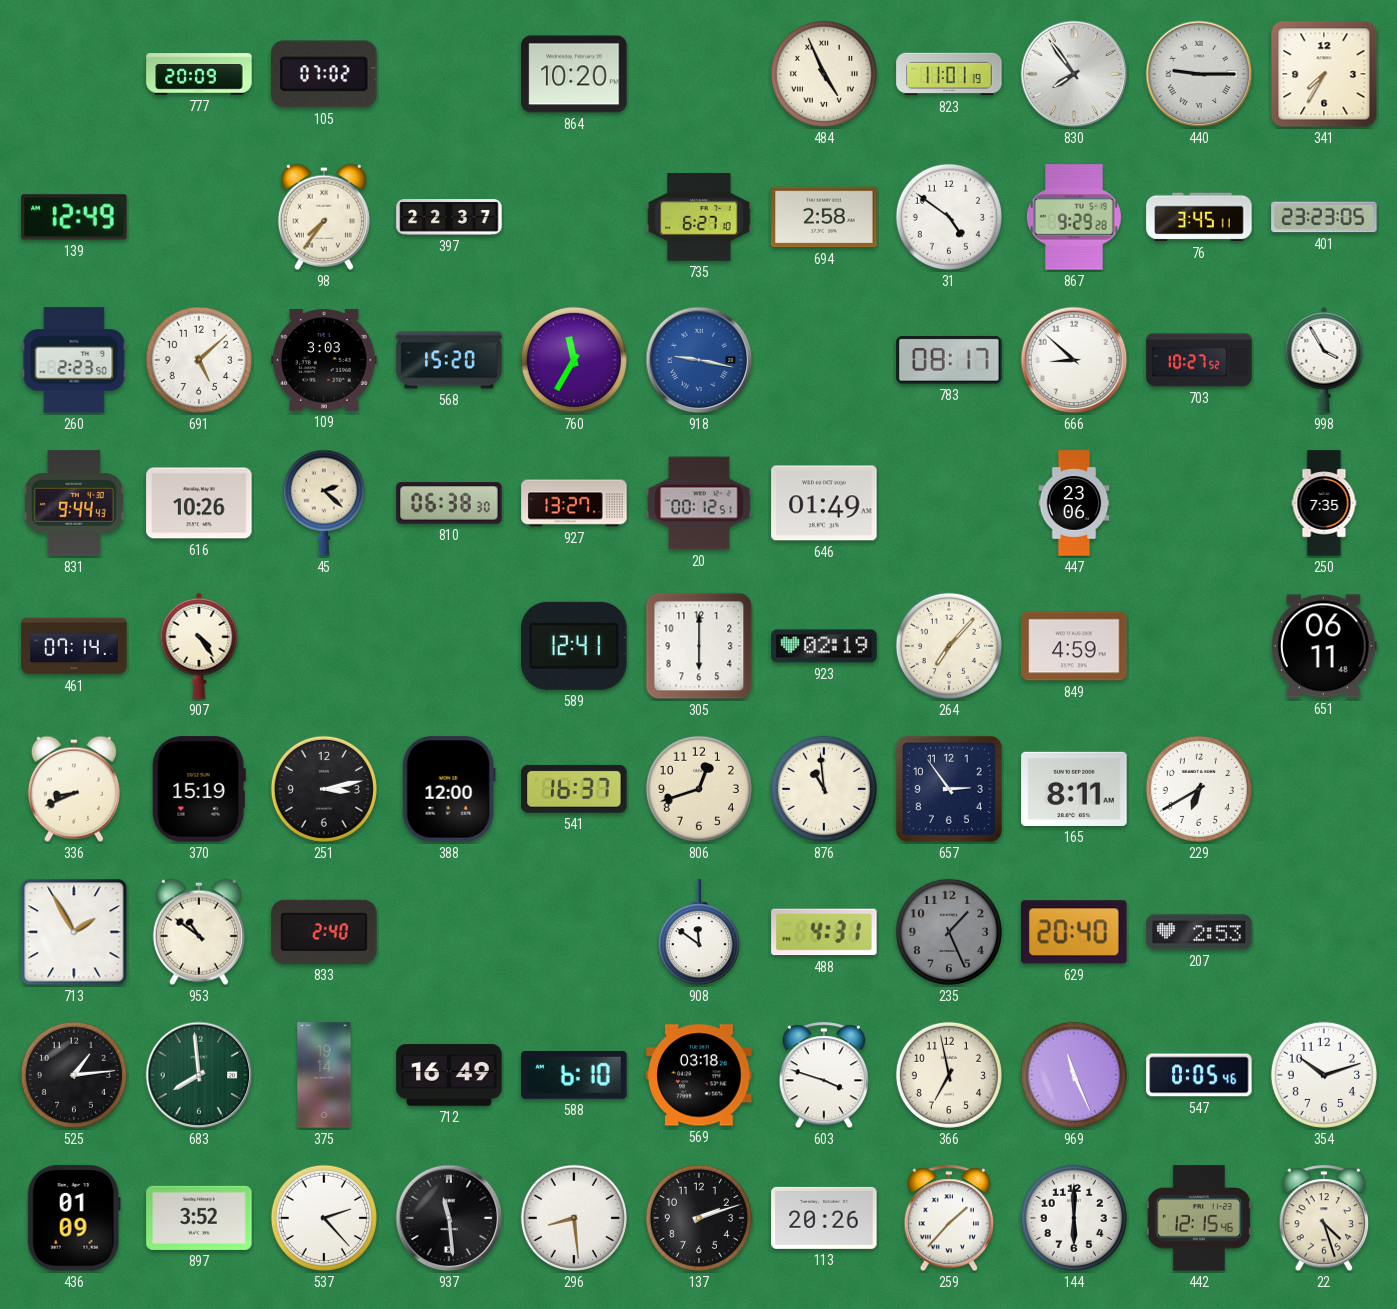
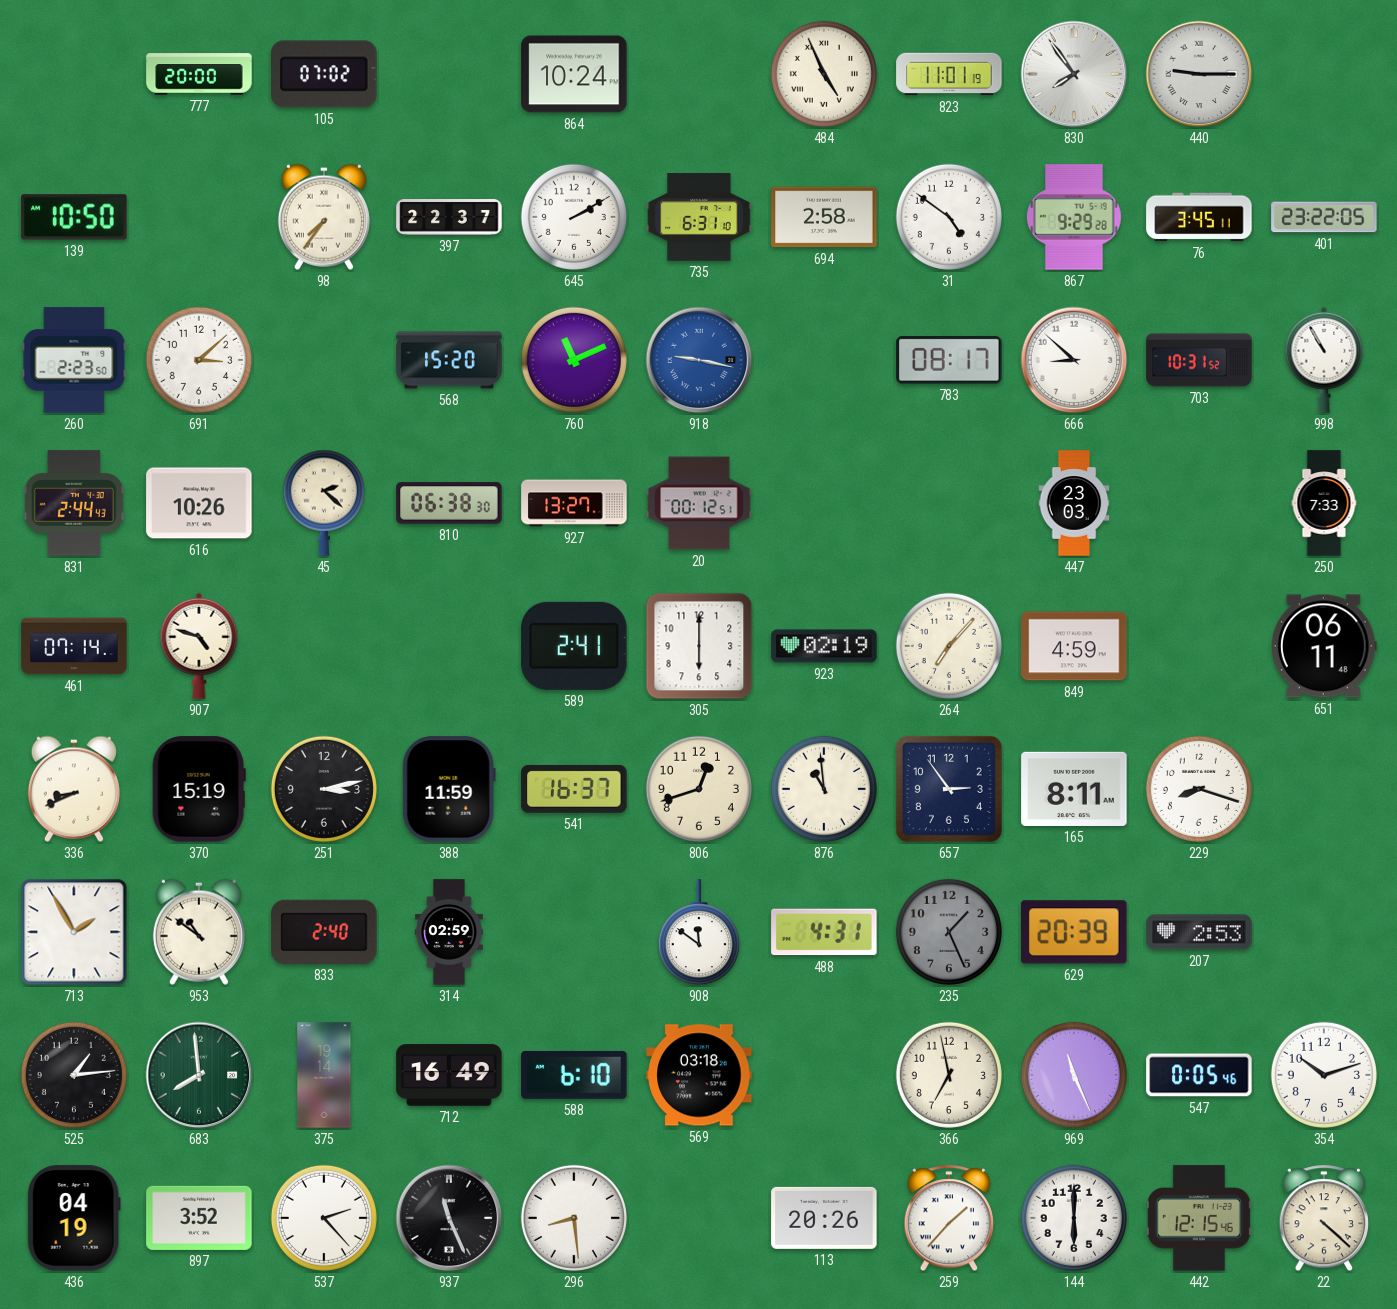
777: 20:09 -> 20:00
864: 10:20 -> 10:24
341: 7:35 -> none
139: 12:49 -> 10:50
645: none -> 2:10
735: 6:27 -> 6:31
401: 23:23 -> 23:22
691: 5:08 -> 3:08
109: 3:03 -> none
760: 11:35 -> 11:11
703: 10:27 -> 10:31
998: 3:55 -> 10:55
831: 9:44 -> 2:44
646: 01:49 -> none
447: 23:06 -> 23:03
250: 7:35 -> 7:33
907: 4:24 -> 4:48
589: 12:41 -> 2:41
388: 12:00 -> 11:59
229: 6:40 -> 8:18
314: none -> 02:59
629: 20:40 -> 20:39
603: 3:48 -> none
436: 01:09 -> 04:19
937: 11:29 -> 11:26
137: 2:12 -> none
22: 4:27 -> 4:22
